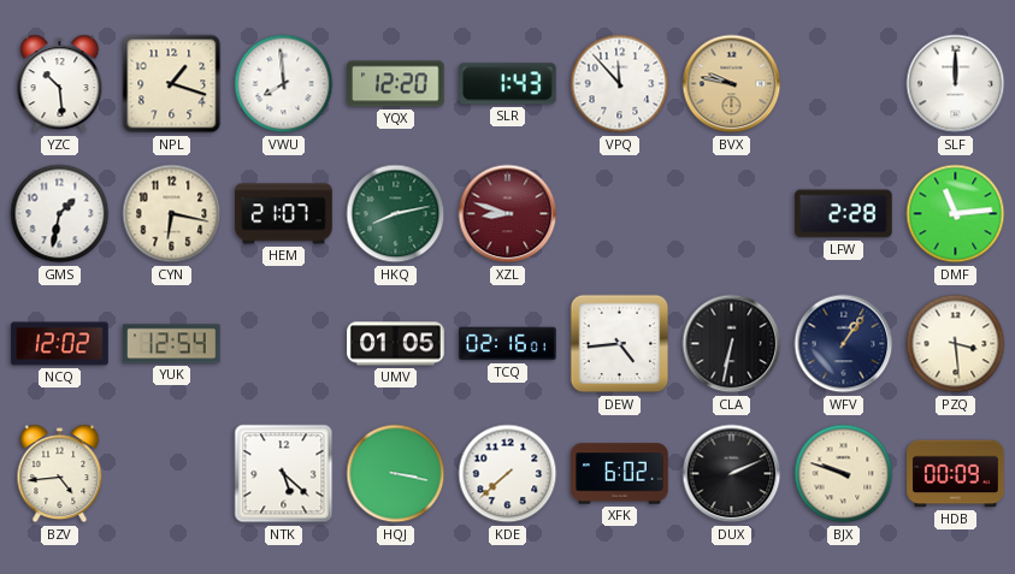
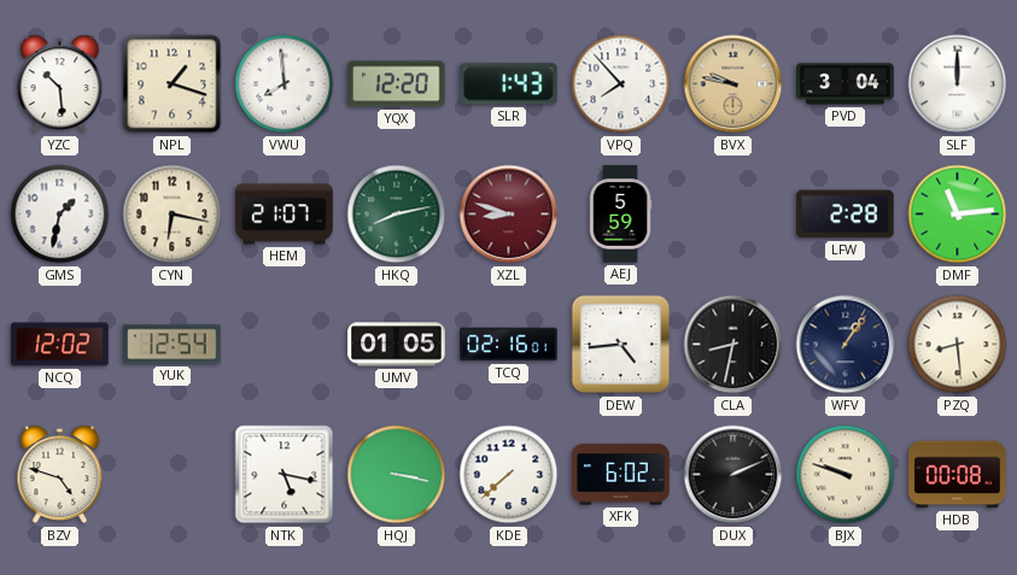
VPQ: 11:53 -> 7:53
PVD: none -> 3:04
AEJ: none -> 5:59
CLA: 6:32 -> 8:32
PZQ: 3:29 -> 8:29
BZV: 4:44 -> 4:48
NTK: 5:22 -> 5:17
HDB: 00:09 -> 00:08
